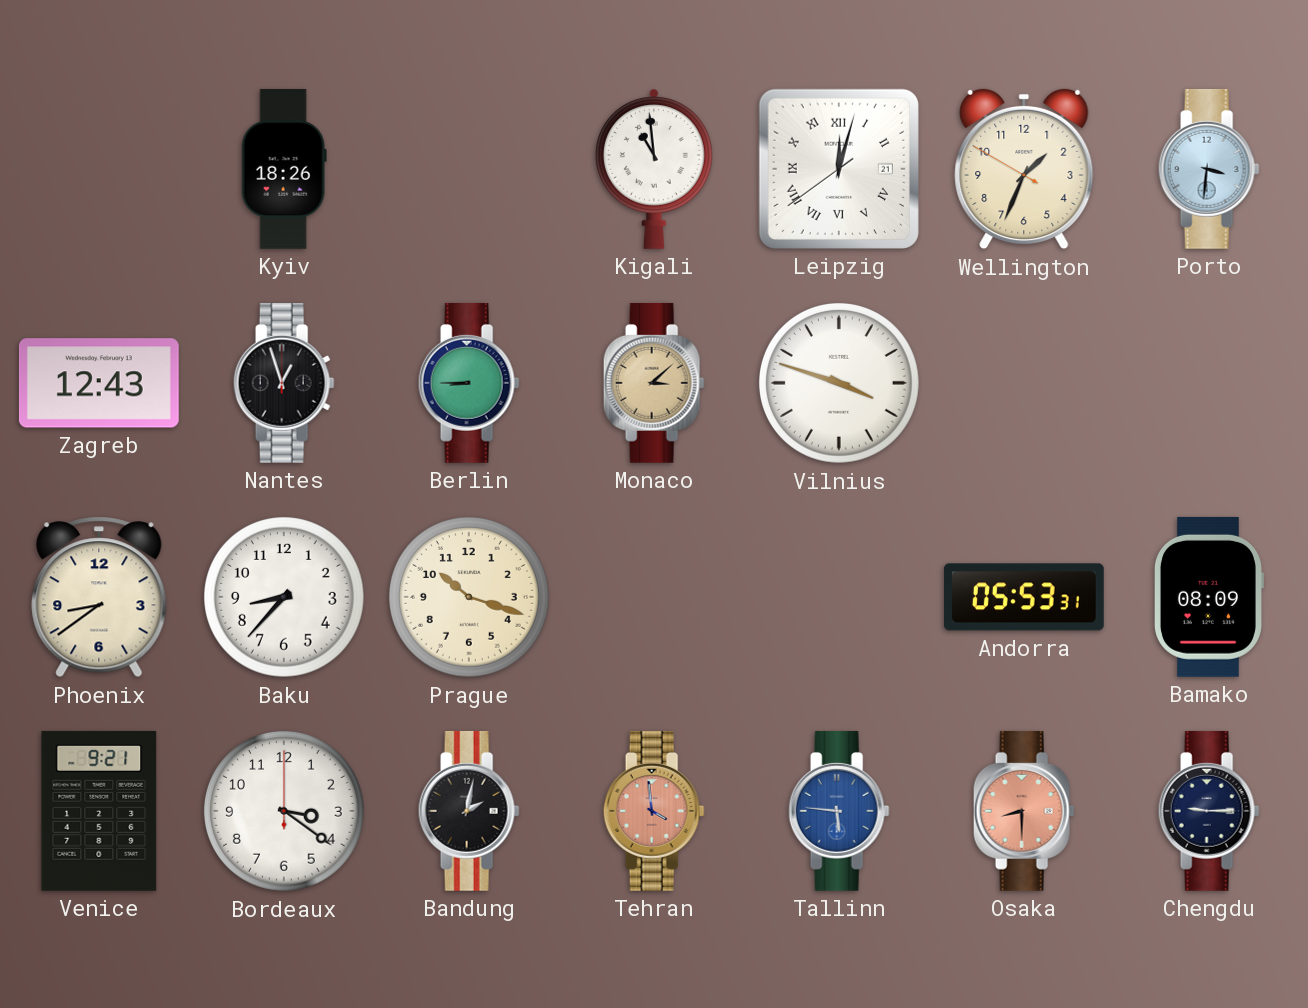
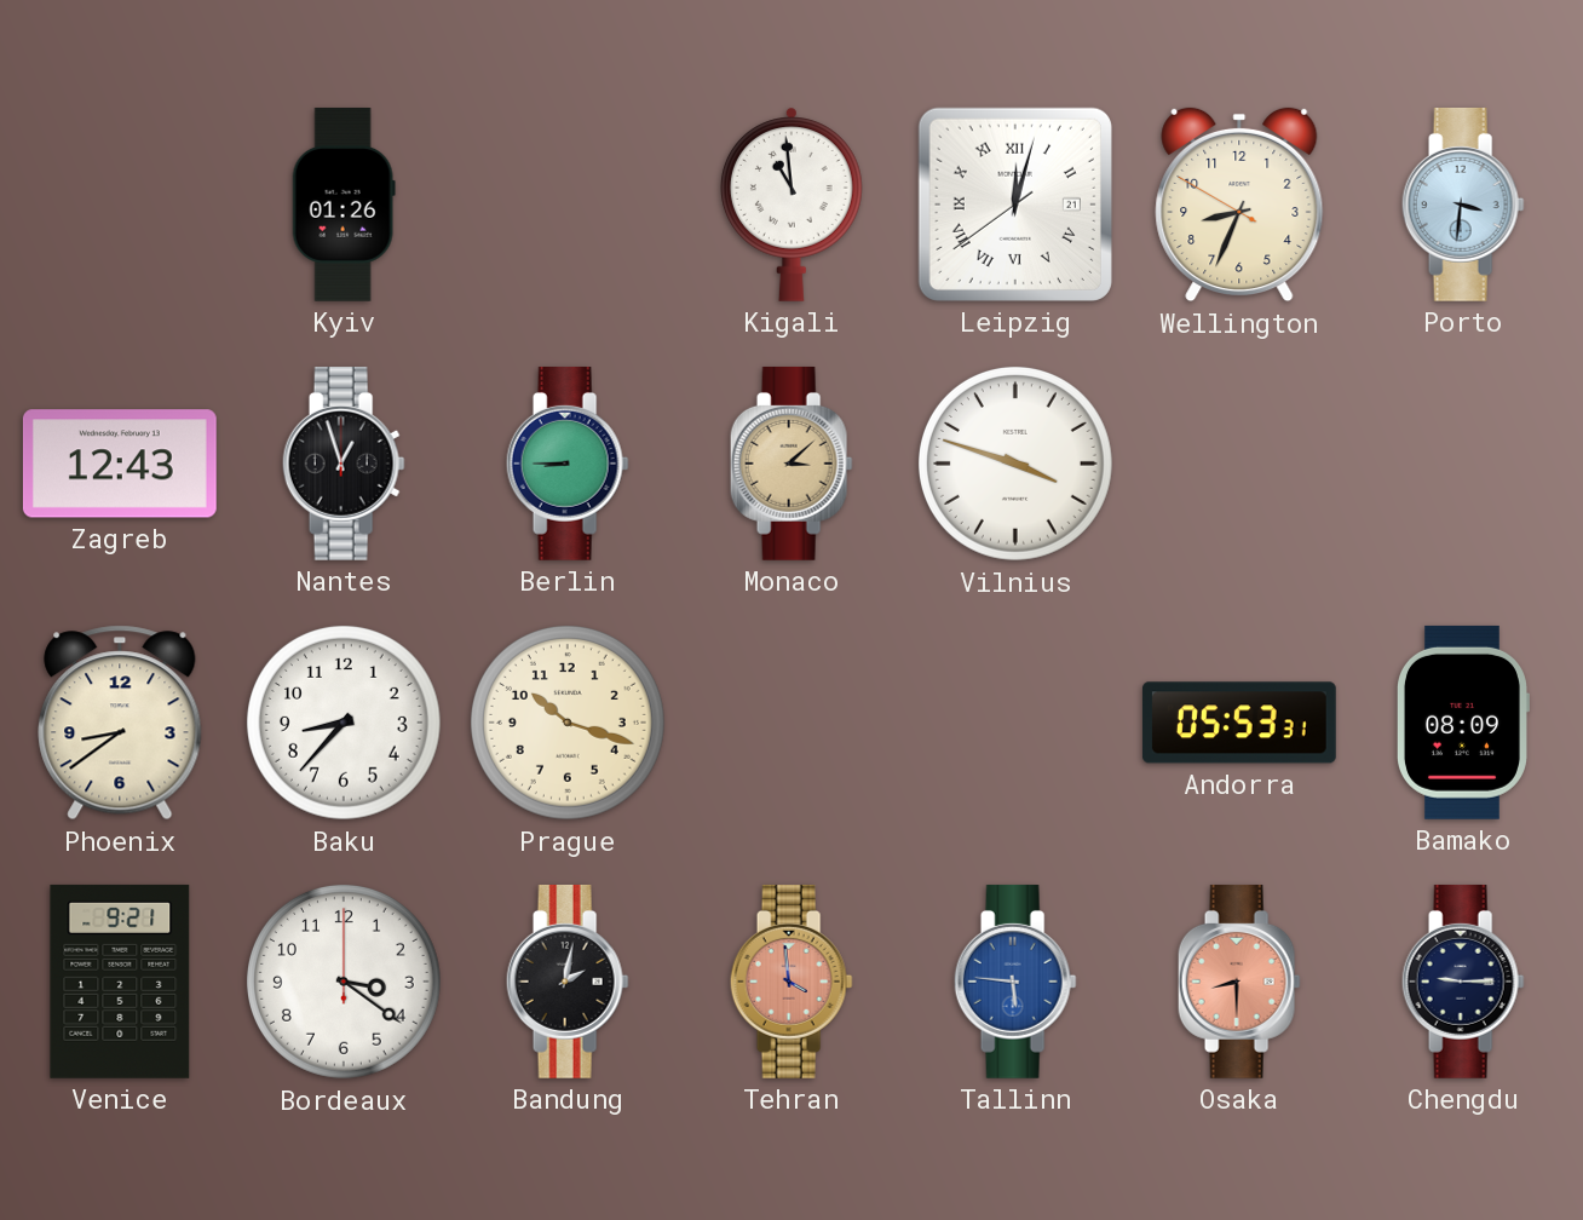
Kyiv: 18:26 -> 01:26
Wellington: 1:33 -> 8:33
